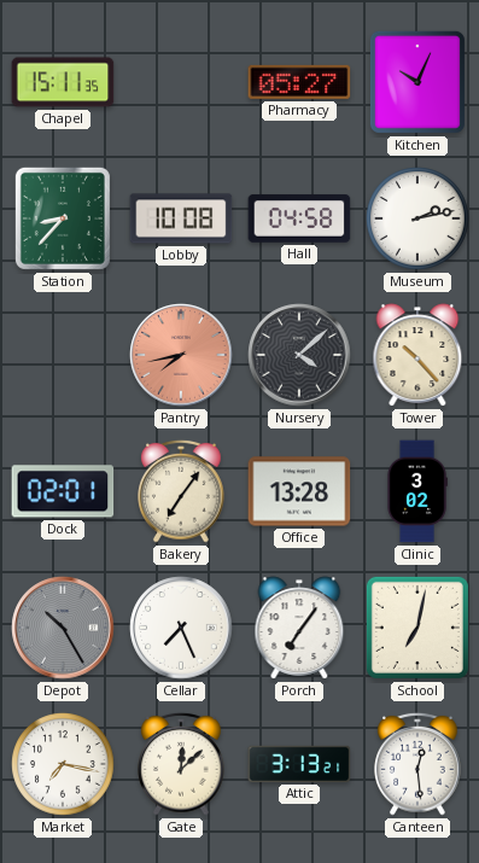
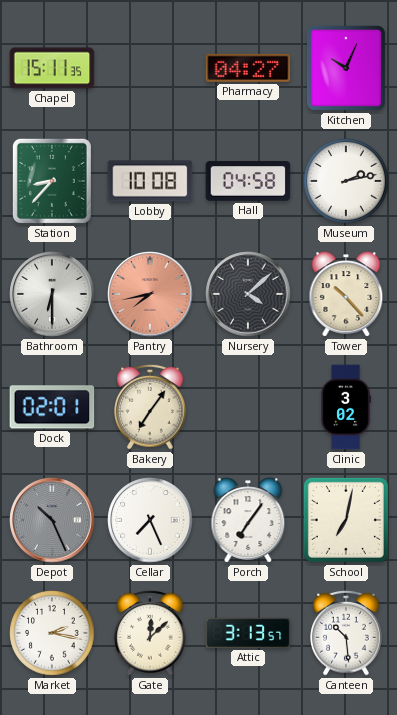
Pharmacy: 05:27 -> 04:27
Bathroom: none -> 6:30
Office: 13:28 -> none
Depot: 10:25 -> 10:26
Market: 7:17 -> 2:17
Attic: 3:13:21 -> 3:13:57
Canteen: 12:29 -> 10:29
